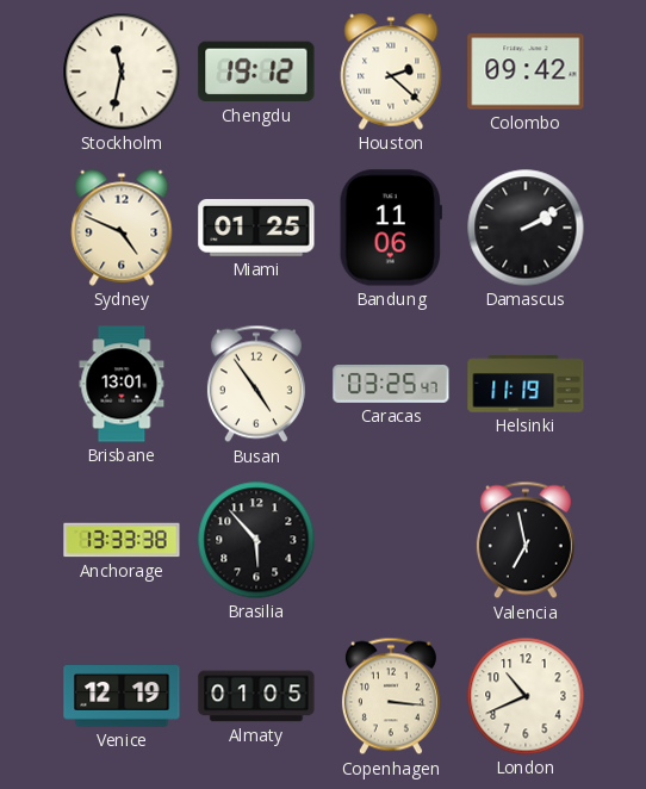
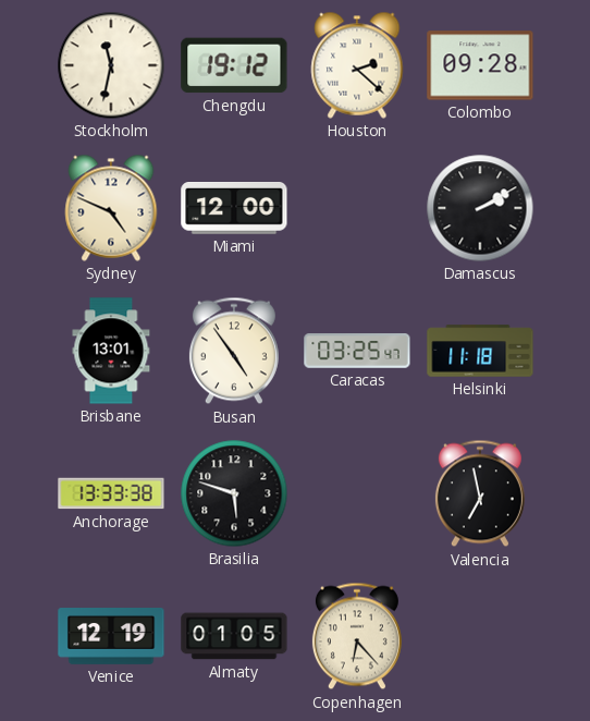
Colombo: 09:42 -> 09:28
Miami: 01:25 -> 12:00
Bandung: 11:06 -> none
Helsinki: 11:19 -> 11:18
Brasilia: 5:53 -> 5:48
Copenhagen: 3:16 -> 6:23
London: 10:41 -> none
